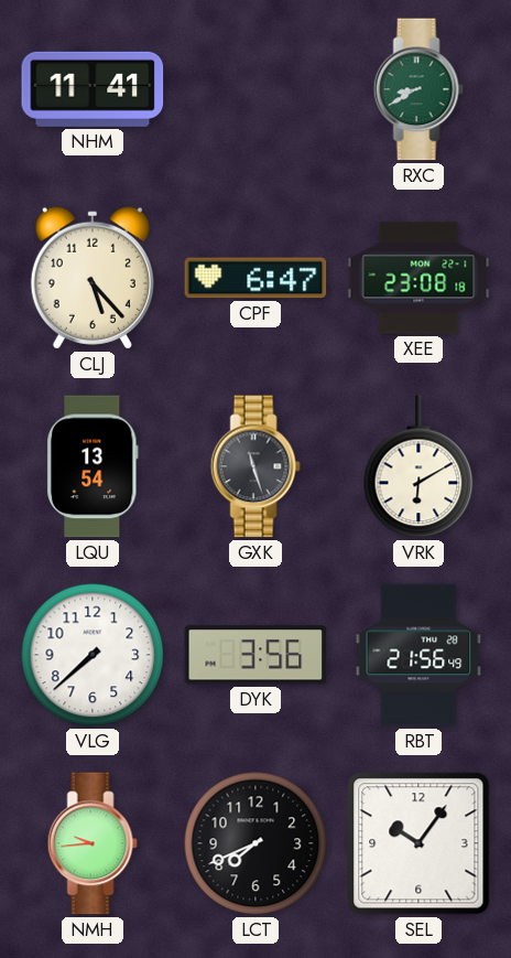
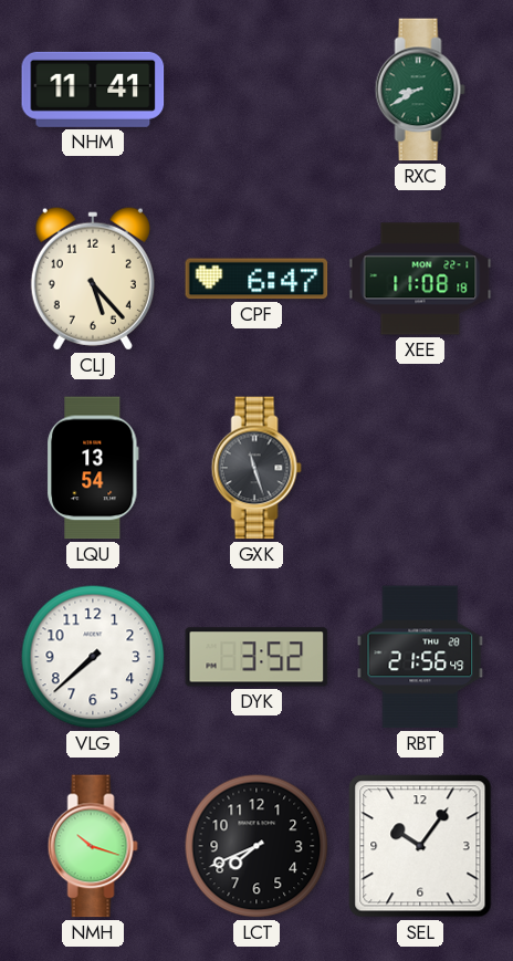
XEE: 23:08 -> 11:08
VRK: 6:10 -> none
DYK: 3:56 -> 3:52
NMH: 9:44 -> 10:18
